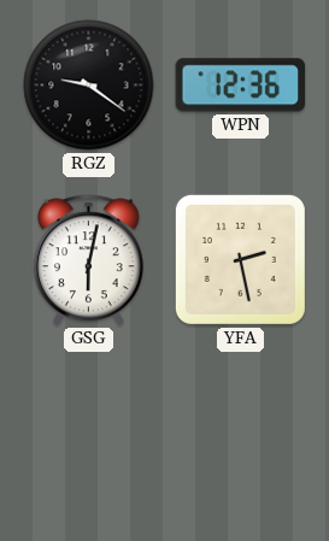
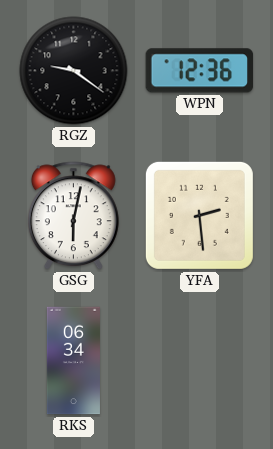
YFA: 2:28 -> 2:29
RKS: none -> 06:34
